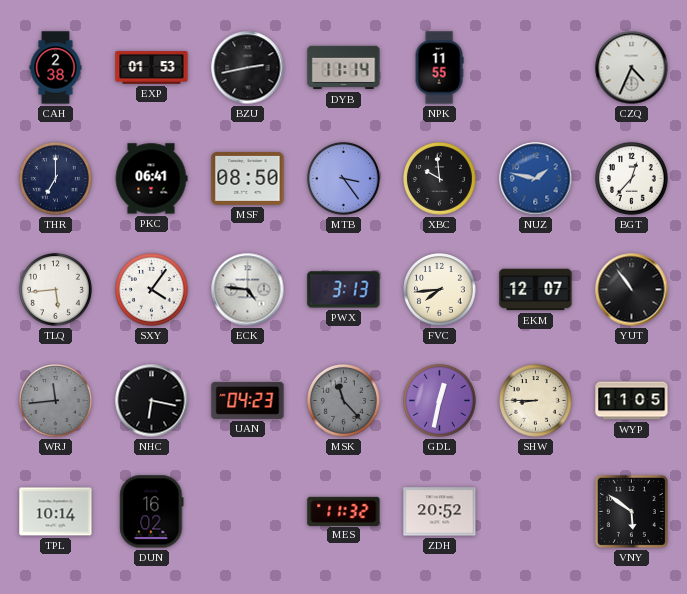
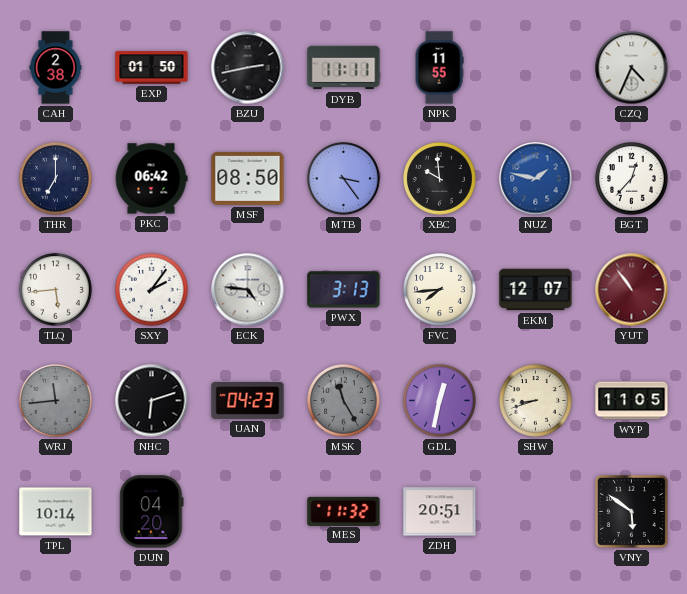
EXP: 01:53 -> 01:50
DYB: 11:14 -> 11:11
PKC: 06:41 -> 06:42
SXY: 4:06 -> 2:06
YUT dial: black -> burgundy
NHC: 6:17 -> 6:12
MSK: 11:23 -> 11:25
SHW: 8:45 -> 8:42
DUN: 16:02 -> 04:20
ZDH: 20:52 -> 20:51
